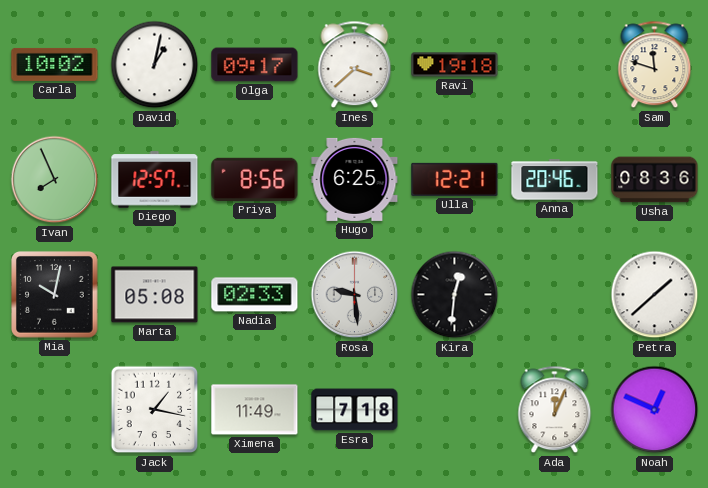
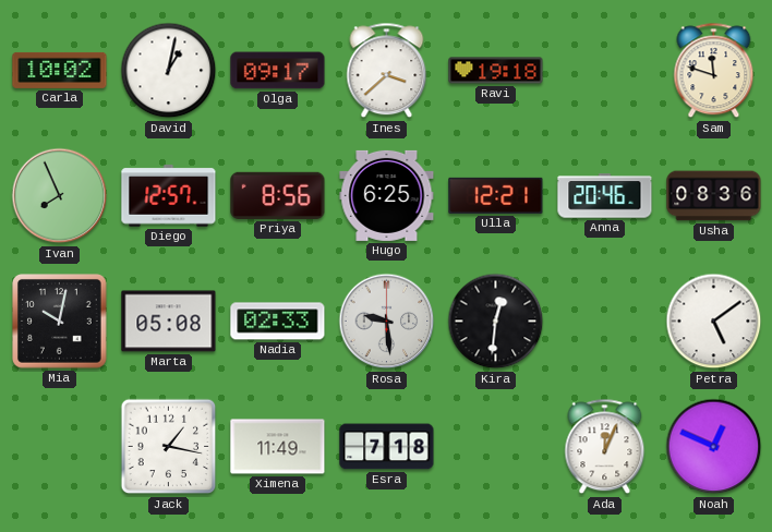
Petra: 1:38 -> 5:09
